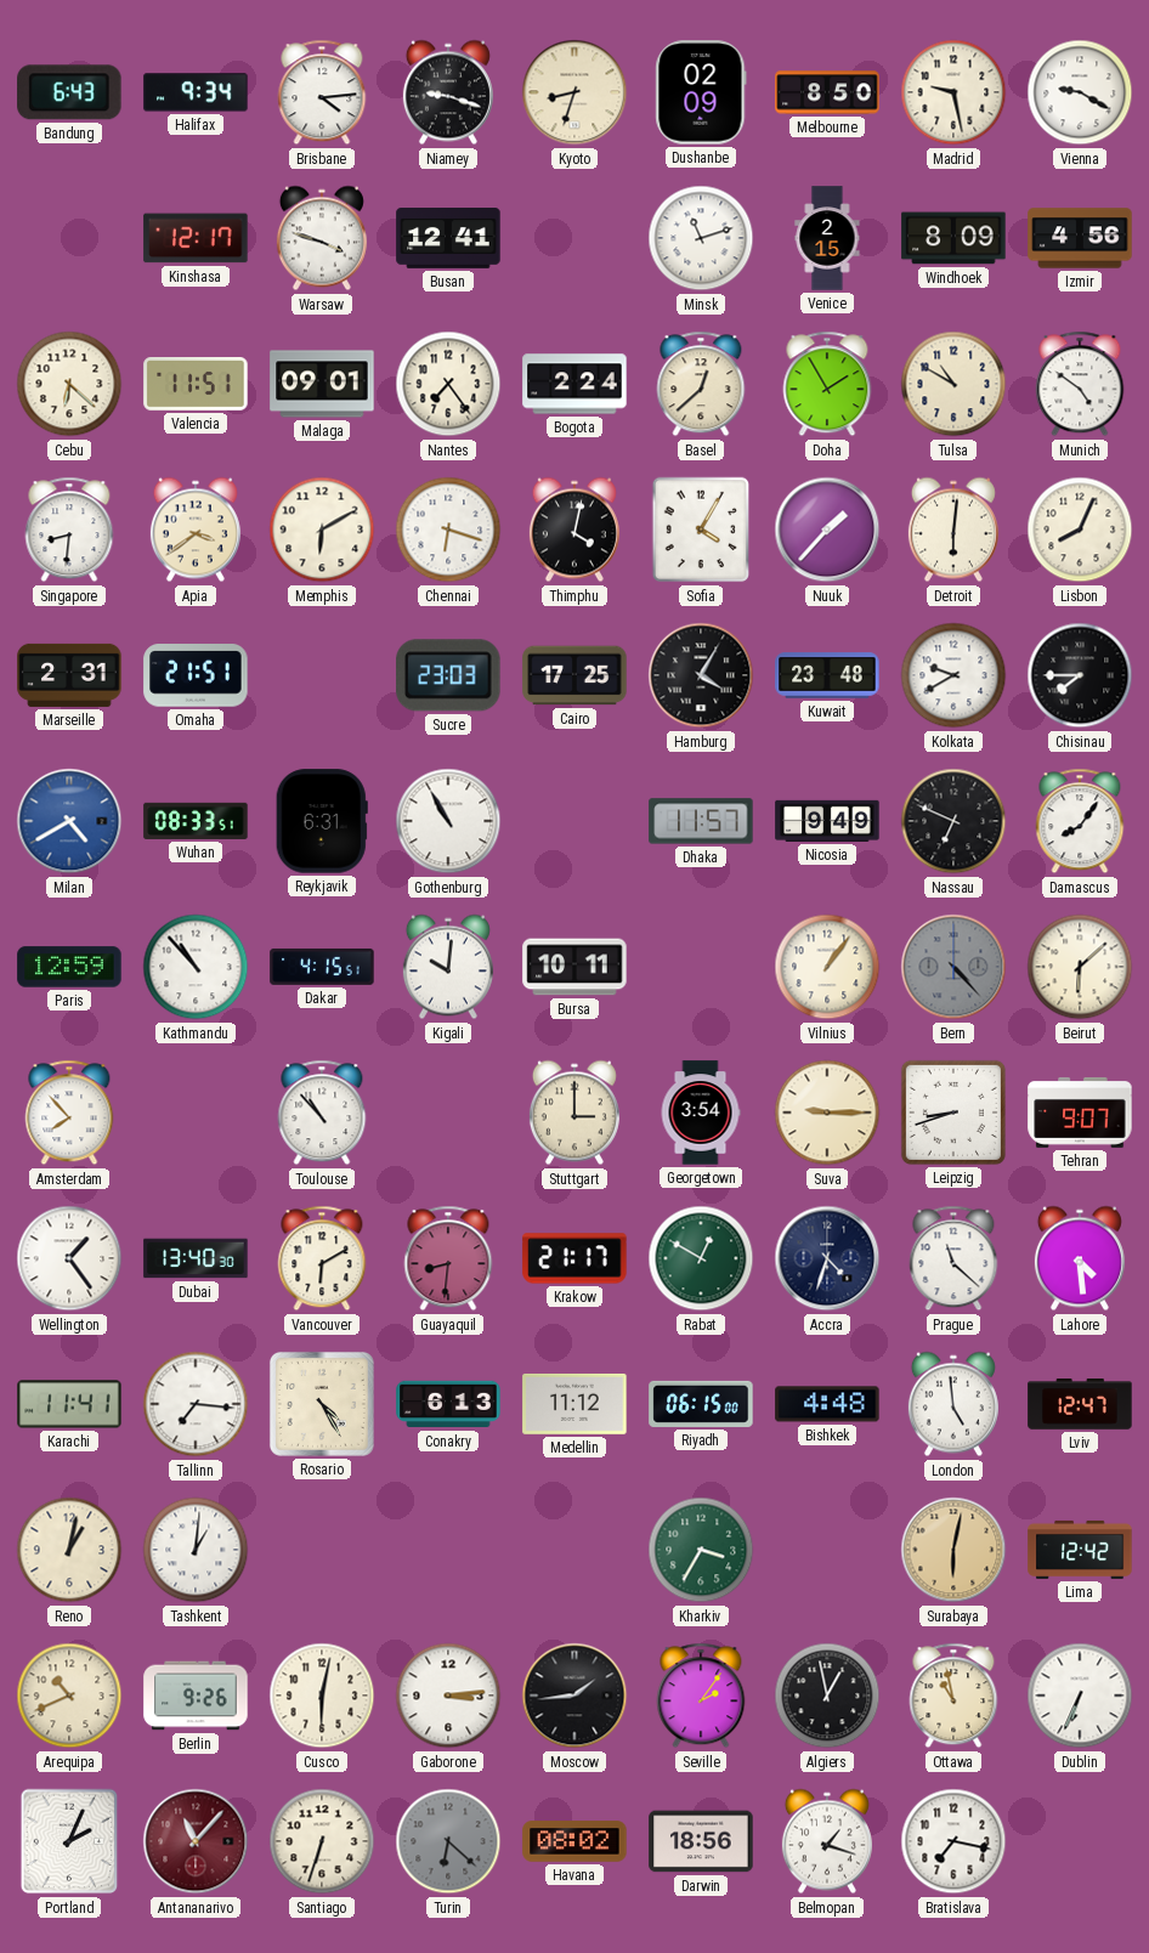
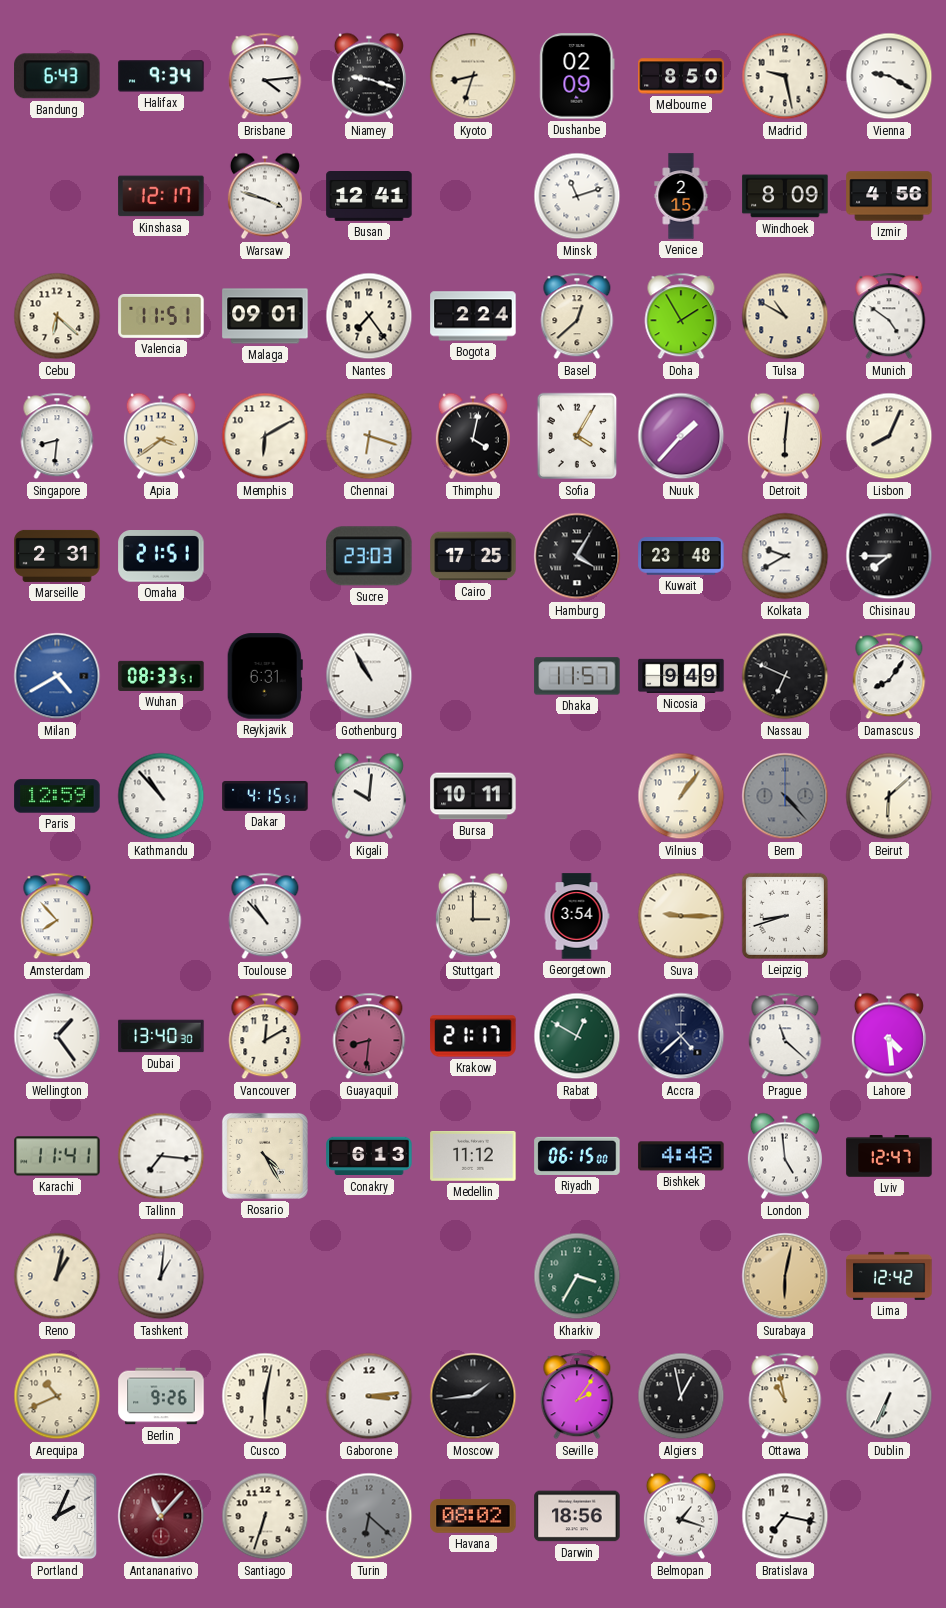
Tehran: 9:07 -> none
Vancouver: 6:10 -> 12:10
Accra: 4:33 -> 4:38
